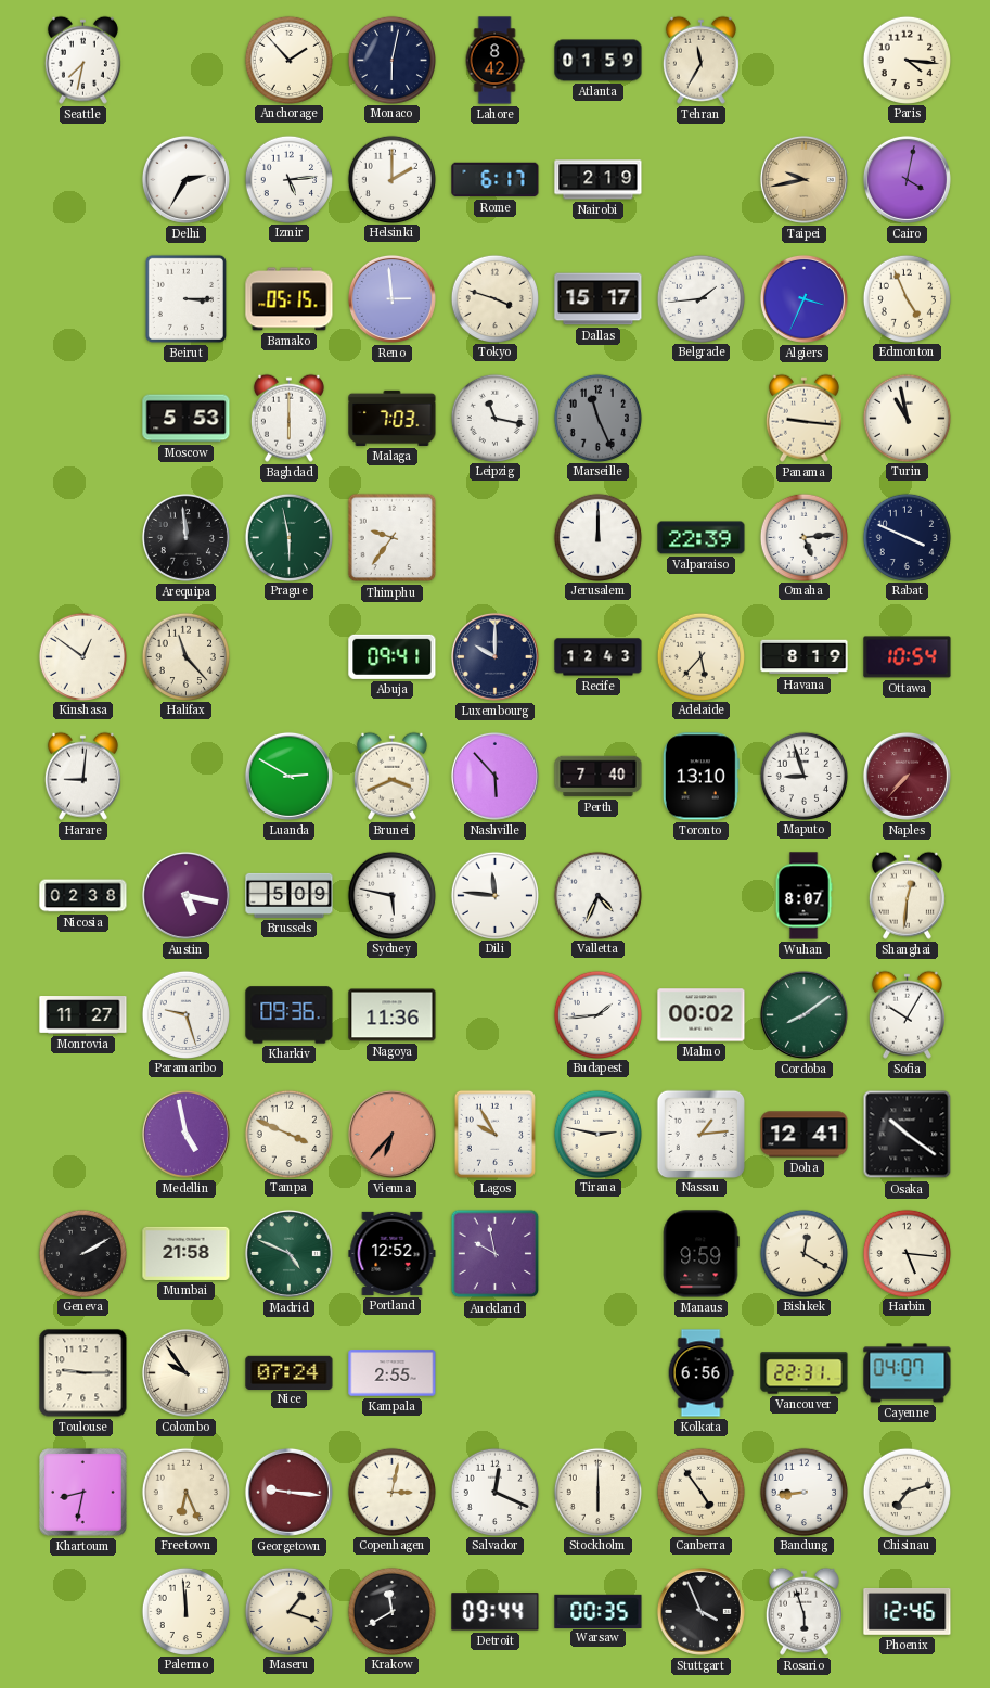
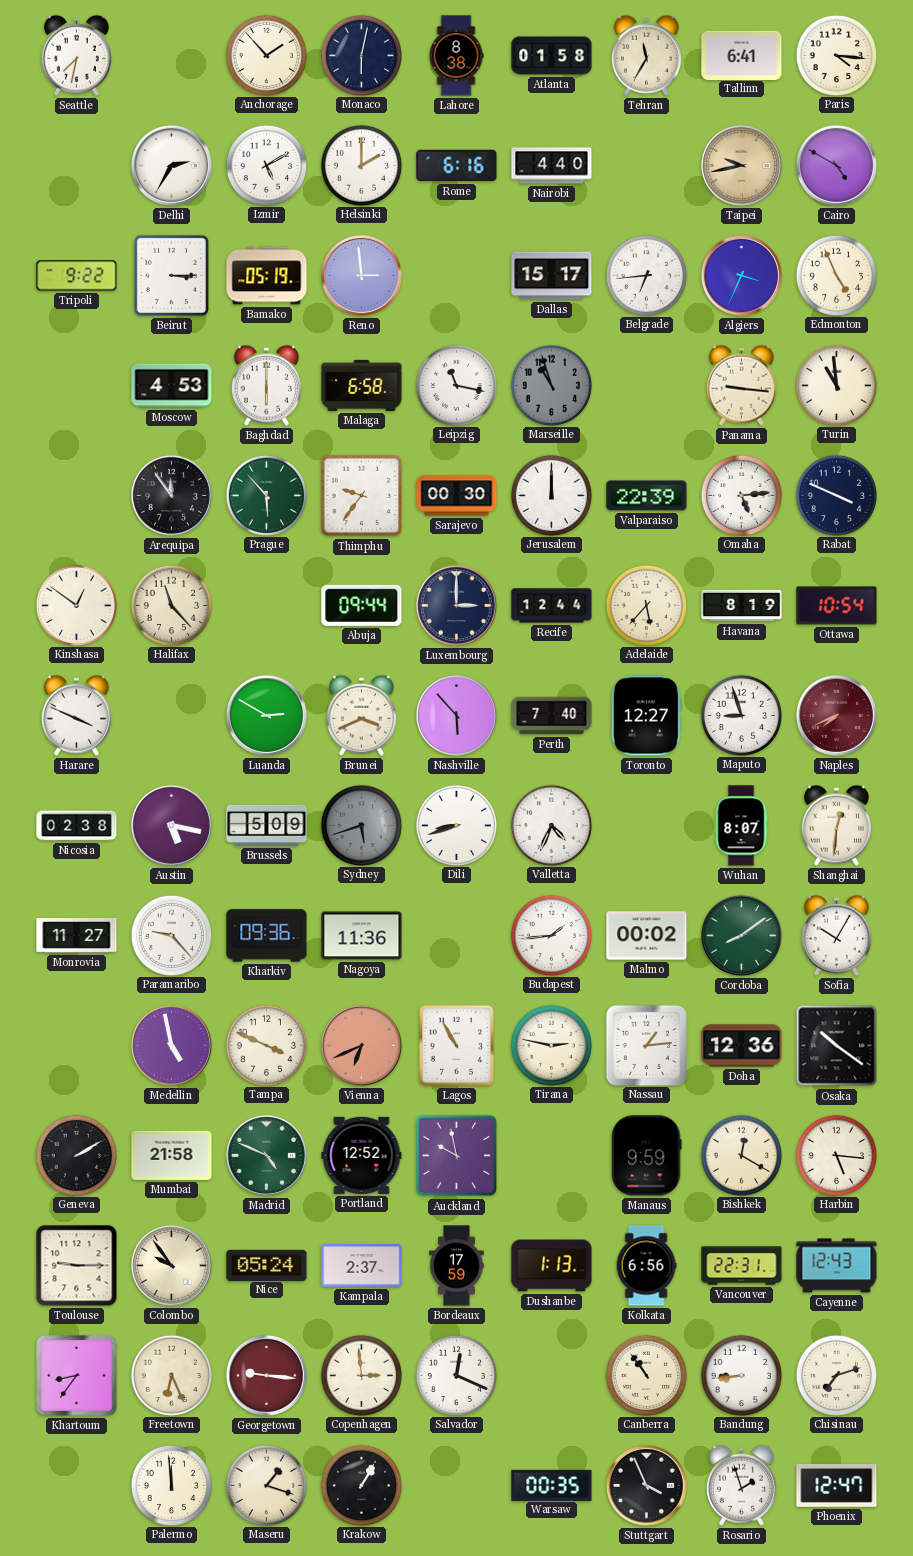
Lahore: 8:42 -> 8:38
Atlanta: 01:59 -> 01:58
Tallinn: none -> 6:41
Izmir: 5:14 -> 5:10
Rome: 6:17 -> 6:16
Nairobi: 2:19 -> 4:40
Cairo: 4:02 -> 4:50
Tripoli: none -> 9:22
Bamako: 05:15 -> 05:19
Tokyo: 3:48 -> none
Belgrade: 1:44 -> 6:44
Moscow: 5:53 -> 4:53
Malaga: 7:03 -> 6:58
Marseille: 11:26 -> 10:57
Turin: 10:58 -> 10:59
Arequipa: 11:59 -> 11:54
Prague: 5:58 -> 5:53
Sarajevo: none -> 00:30
Abuja: 09:41 -> 09:44
Luxembourg: 10:00 -> 3:00
Recife: 12:43 -> 12:44
Harare: 9:01 -> 3:49
Toronto: 13:10 -> 12:27
Naples: 7:37 -> 7:41
Sydney: 5:47 -> 5:42
Sydney dial: white -> grey
Dili: 11:46 -> 8:42
Paramaribo: 9:27 -> 9:23
Vienna: 6:37 -> 6:41
Lagos: 9:55 -> 10:55
Doha: 12:41 -> 12:36
Nice: 07:24 -> 05:24
Kampala: 2:55 -> 2:37
Bordeaux: none -> 17:59
Dushanbe: none -> 1:13
Cayenne: 04:07 -> 12:43
Khartoum: 8:32 -> 8:36
Copenhagen: 3:02 -> 2:59
Stockholm: 6:00 -> none
Canberra: 4:54 -> 10:54
Krakow: 11:40 -> 1:05
Detroit: 09:44 -> none
Rosario: 5:57 -> 1:57
Phoenix: 12:46 -> 12:47
